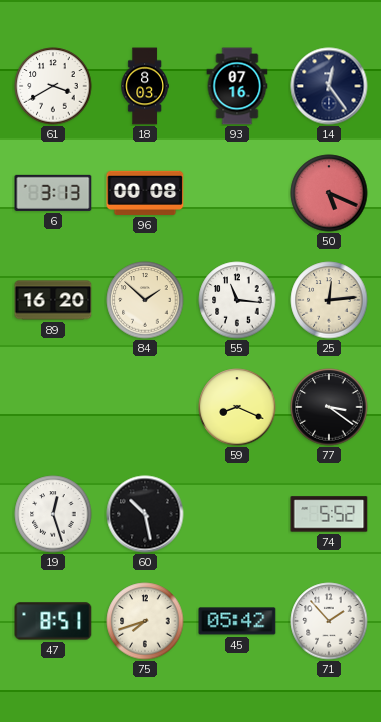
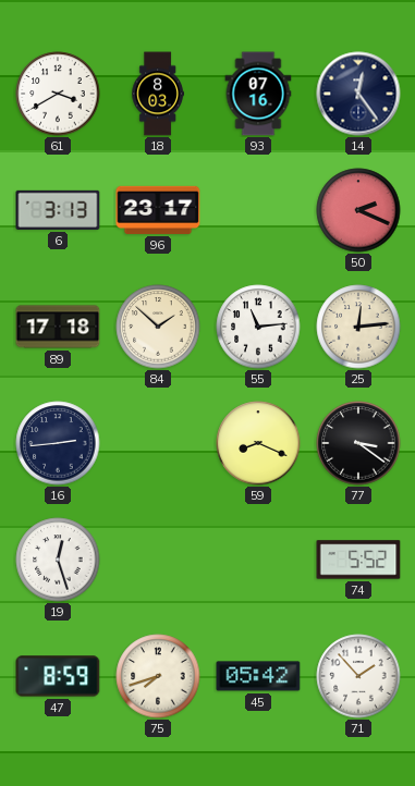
96: 00:08 -> 23:17
50: 5:19 -> 2:19
89: 16:20 -> 17:18
55: 11:16 -> 11:14
16: none -> 2:44
60: 10:28 -> none
47: 8:51 -> 8:59
